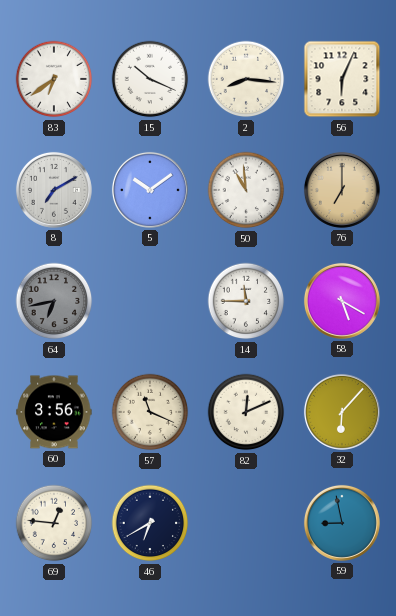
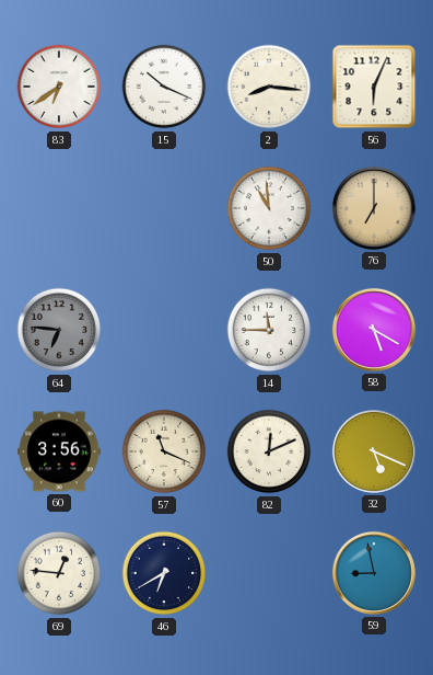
8: 7:10 -> none
5: 10:09 -> none
64: 6:43 -> 6:46
32: 6:07 -> 5:19
